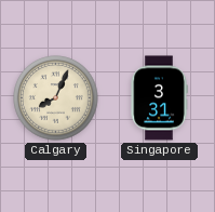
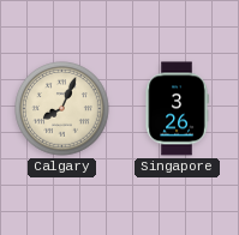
Singapore: 3:31 -> 3:26
